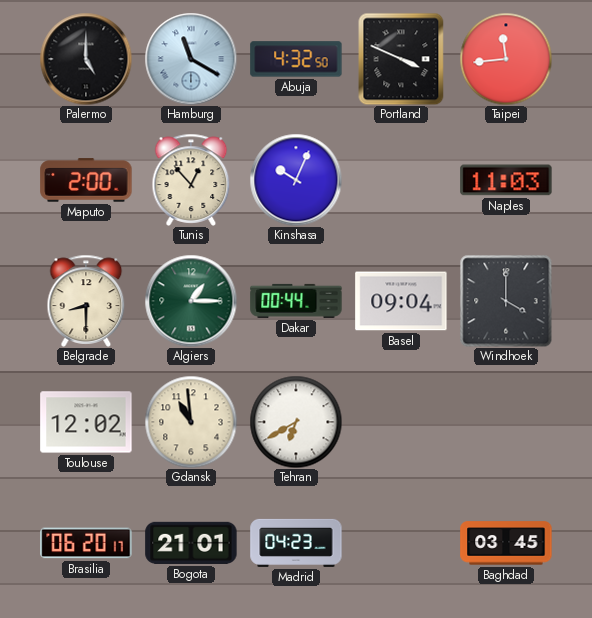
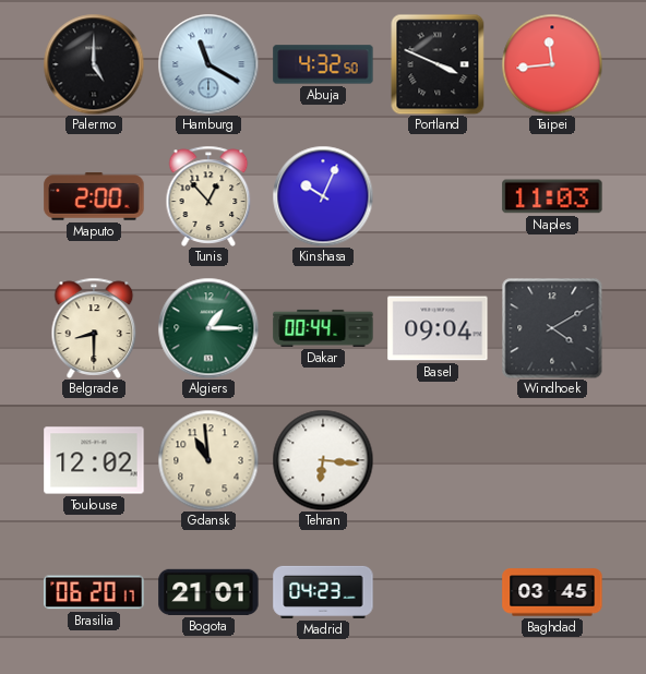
Windhoek: 4:00 -> 4:10
Tehran: 6:40 -> 6:16
